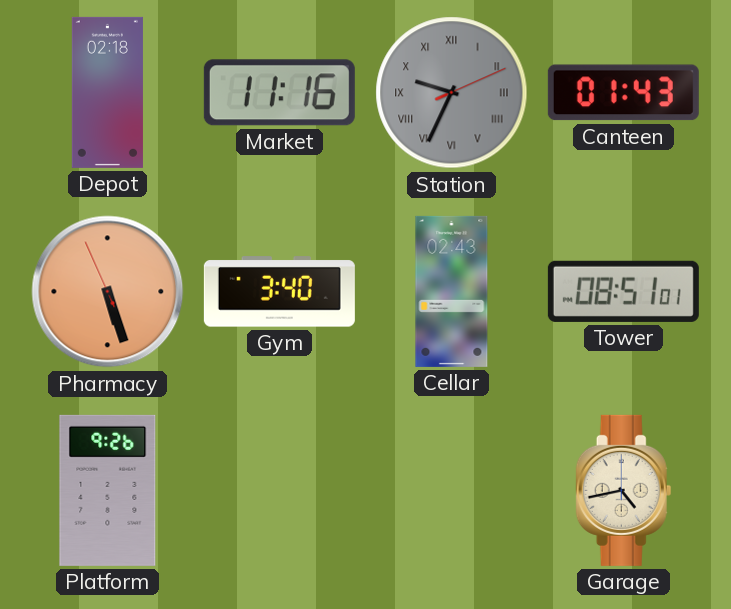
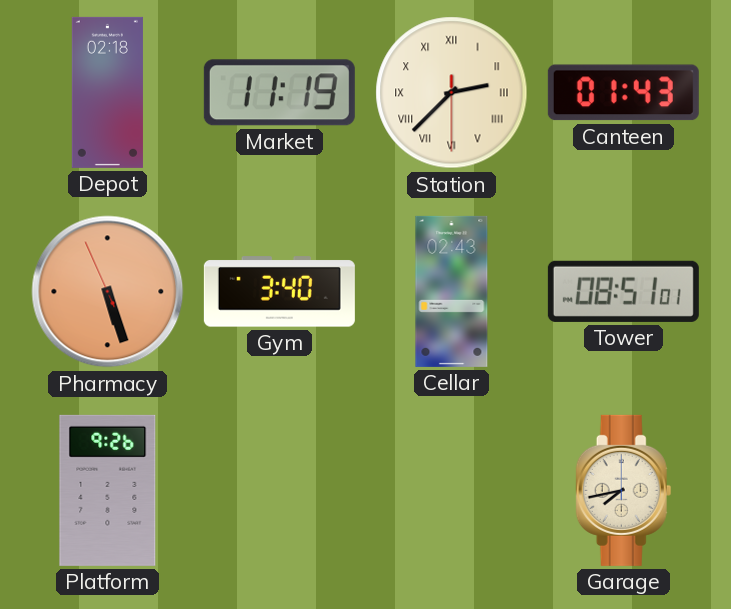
Market: 11:16 -> 11:19
Station: 9:34 -> 2:37
Station dial: grey -> cream
Garage: 4:43 -> 7:43
